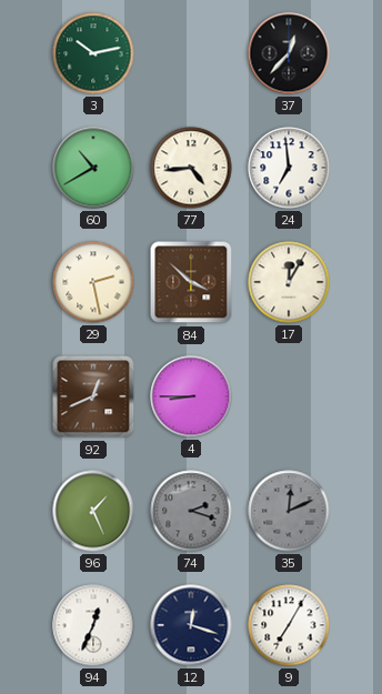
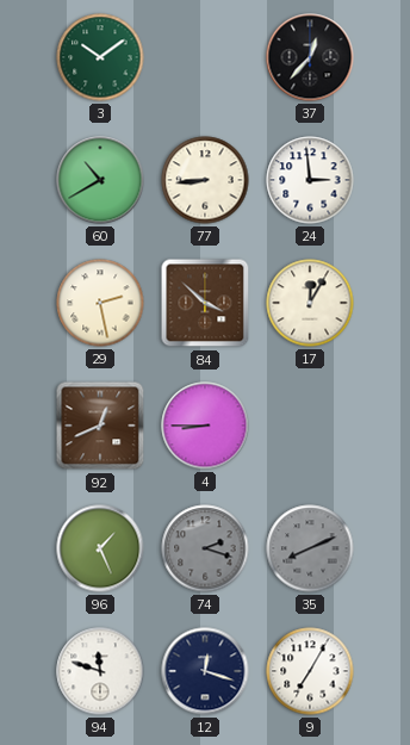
3: 10:13 -> 10:09
77: 4:44 -> 8:44
24: 6:59 -> 2:59
35: 12:11 -> 8:11
94: 12:34 -> 11:48
